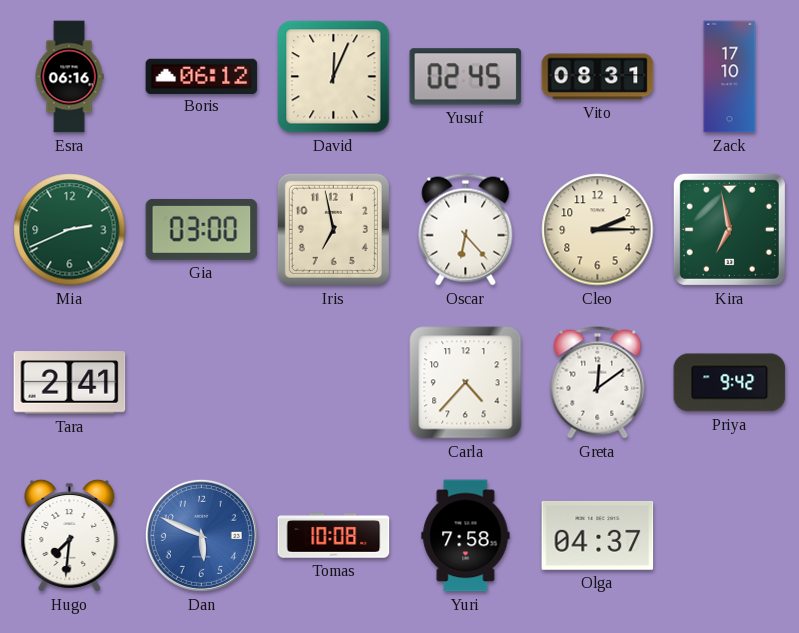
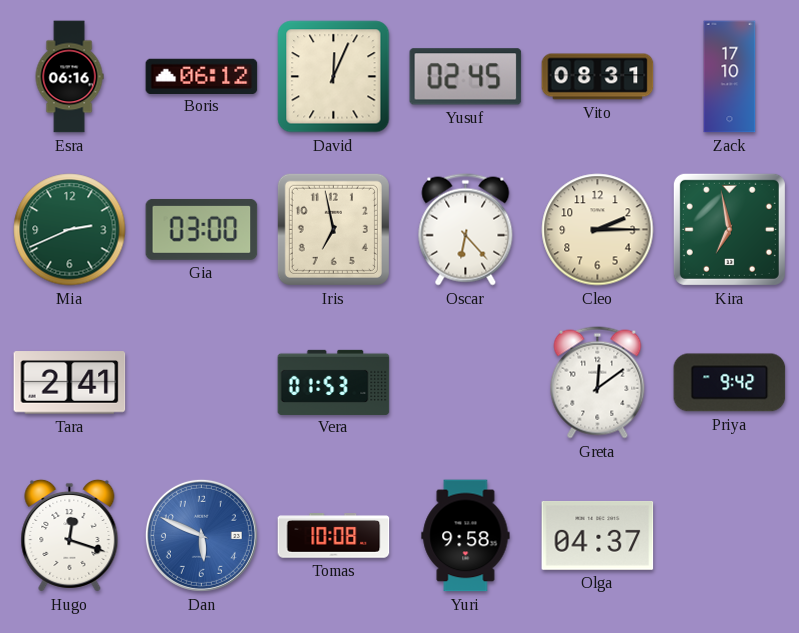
Vera: none -> 01:53
Carla: 4:37 -> none
Hugo: 7:31 -> 12:18
Yuri: 7:58 -> 9:58
